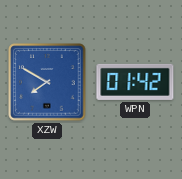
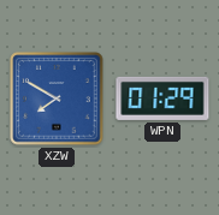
WPN: 01:42 -> 01:29
